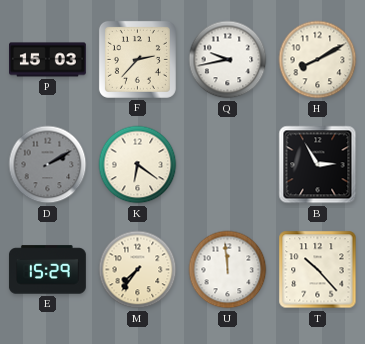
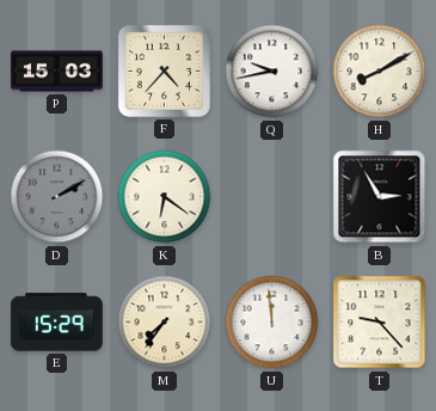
F: 2:37 -> 4:37
T: 10:23 -> 9:23
